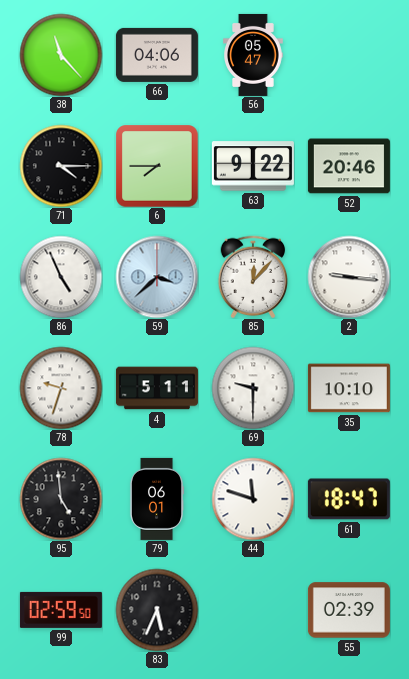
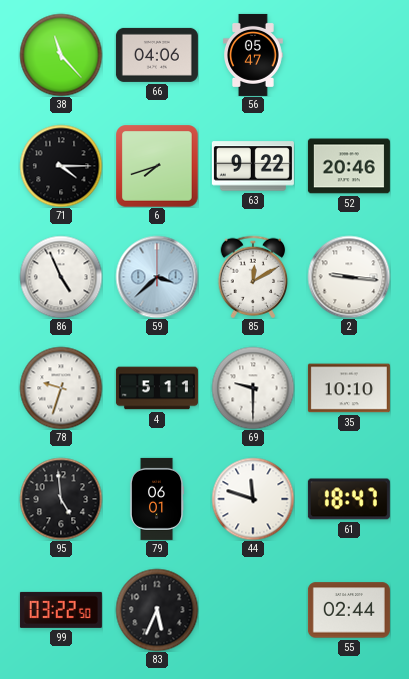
6: 7:45 -> 7:42
85: 12:07 -> 12:10
99: 02:59 -> 03:22
55: 02:39 -> 02:44
